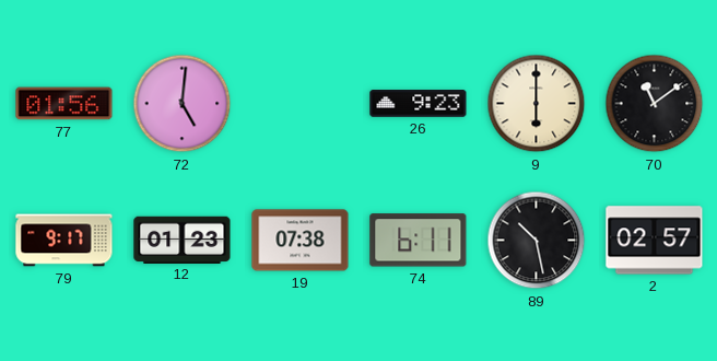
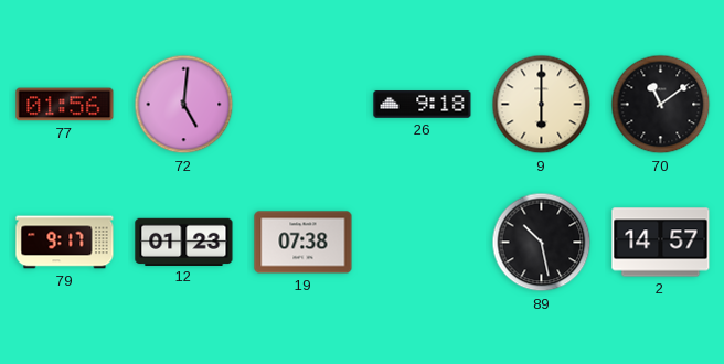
26: 9:23 -> 9:18
74: 6:11 -> none
2: 02:57 -> 14:57
